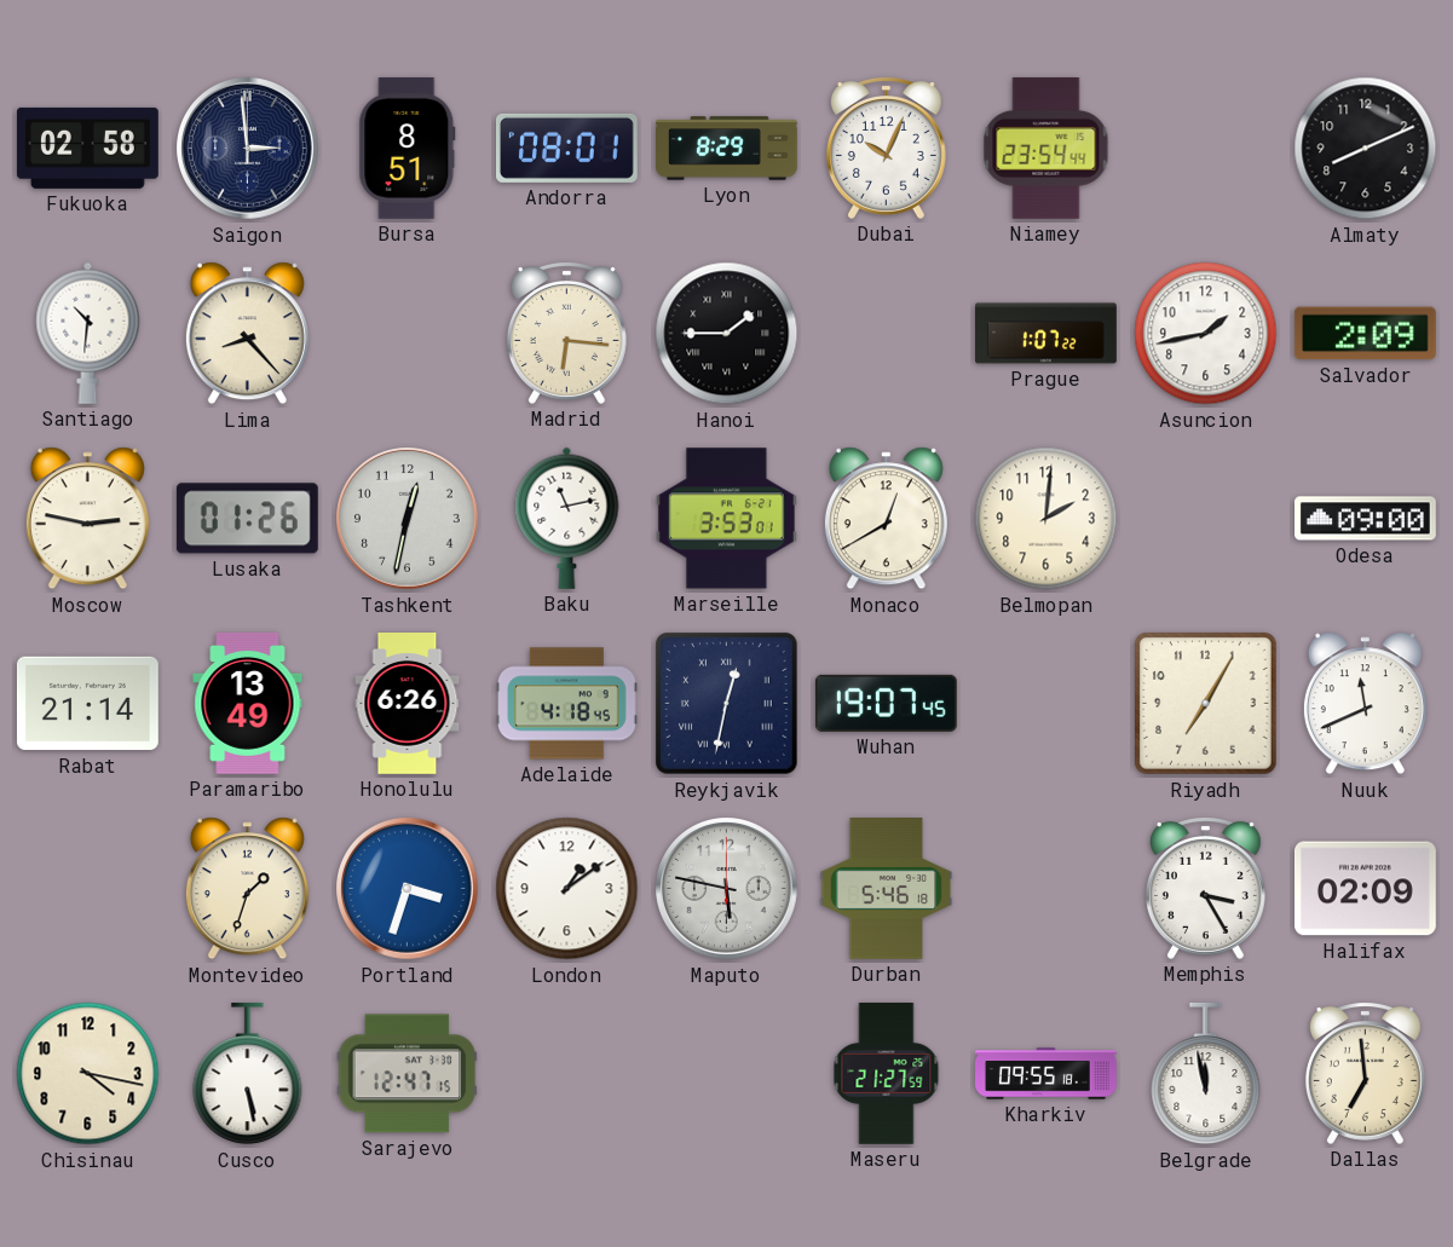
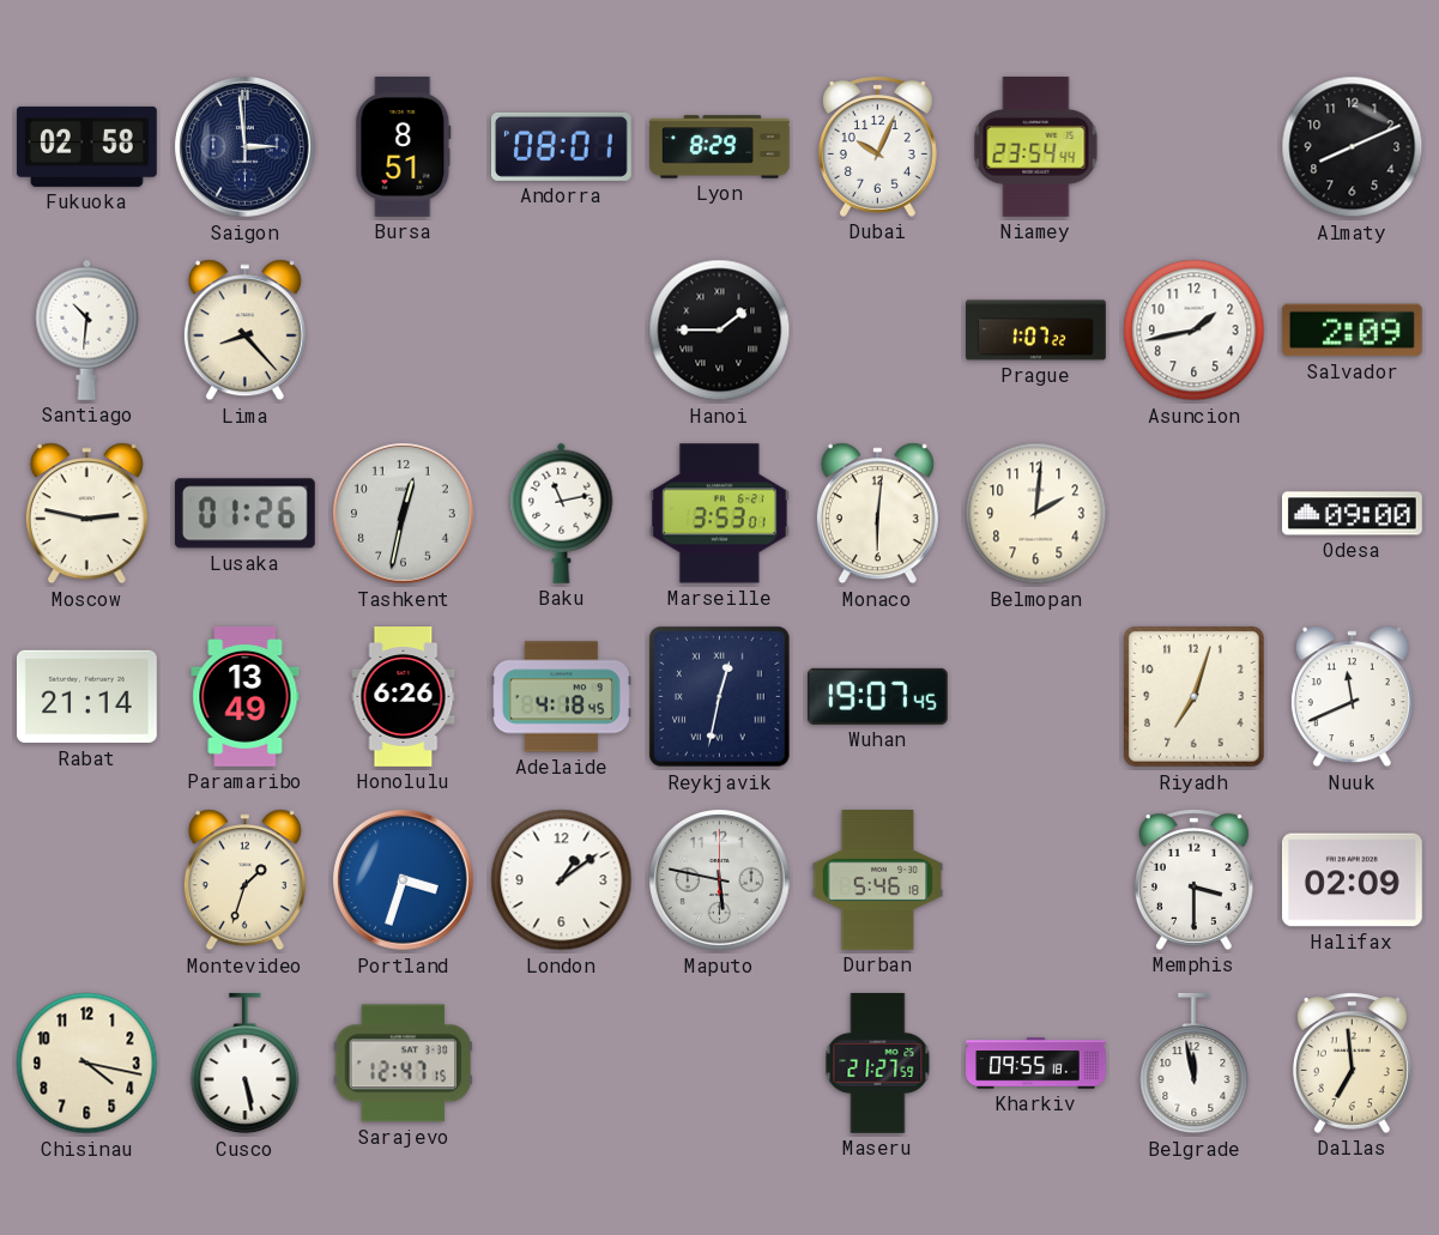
Madrid: 6:16 -> none
Monaco: 12:40 -> 6:01
Riyadh: 7:05 -> 7:03
Memphis: 3:25 -> 3:30
